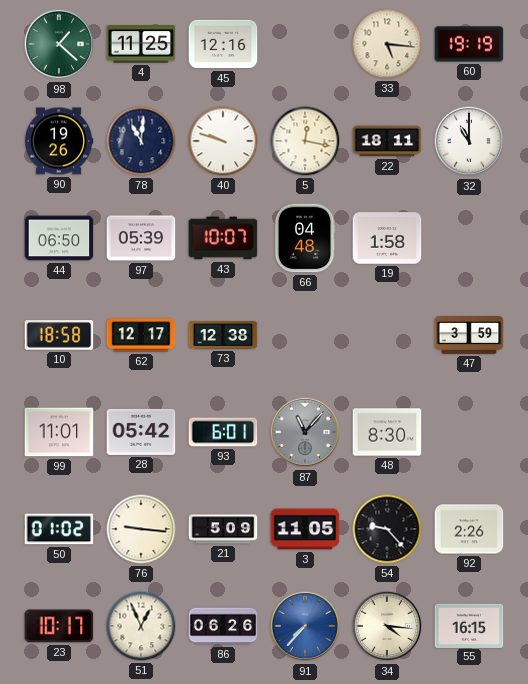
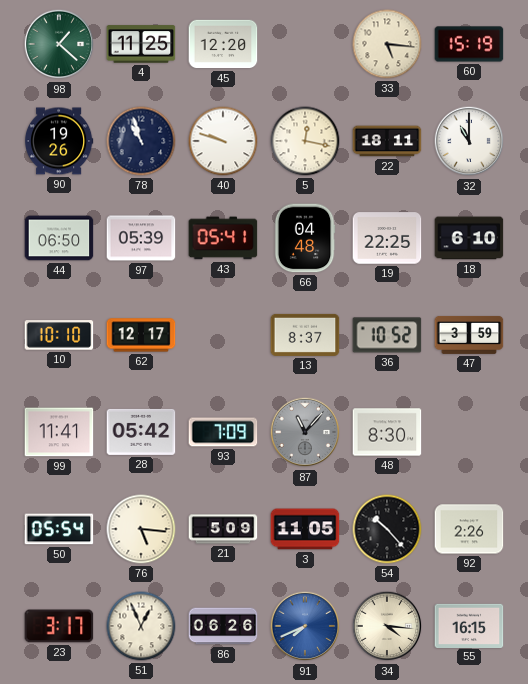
45: 12:16 -> 12:20
60: 19:19 -> 15:19
78: 11:01 -> 10:57
43: 10:07 -> 05:41
19: 1:58 -> 22:25
18: none -> 6:10
10: 18:58 -> 10:10
73: 12:38 -> none
13: none -> 8:37
36: none -> 10:52
99: 11:01 -> 11:41
93: 6:01 -> 7:09
50: 01:02 -> 05:54
76: 9:16 -> 5:16
54: 9:23 -> 10:23
23: 10:17 -> 3:17
91: 7:37 -> 7:41
